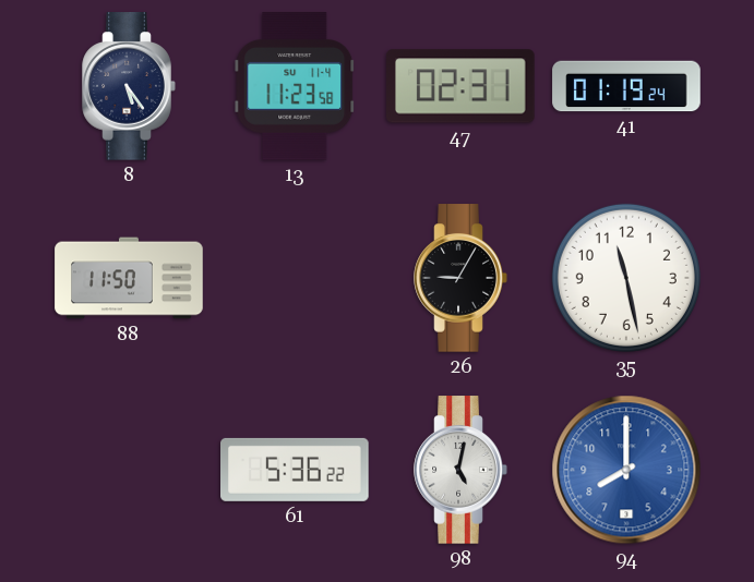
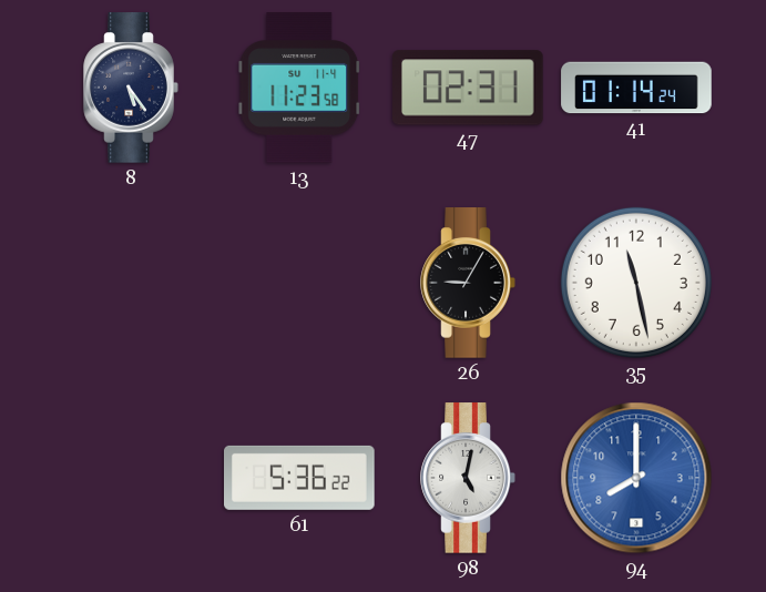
41: 01:19 -> 01:14
88: 11:50 -> none
